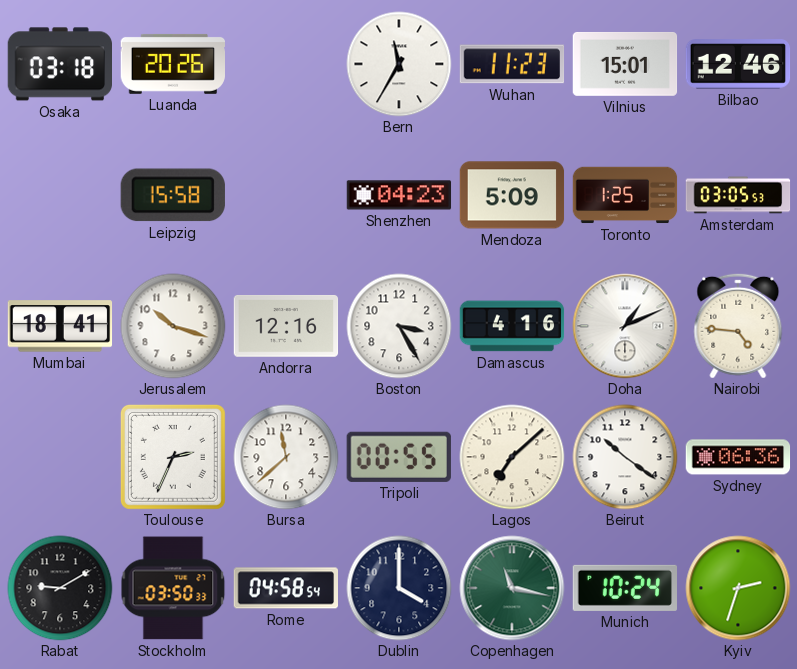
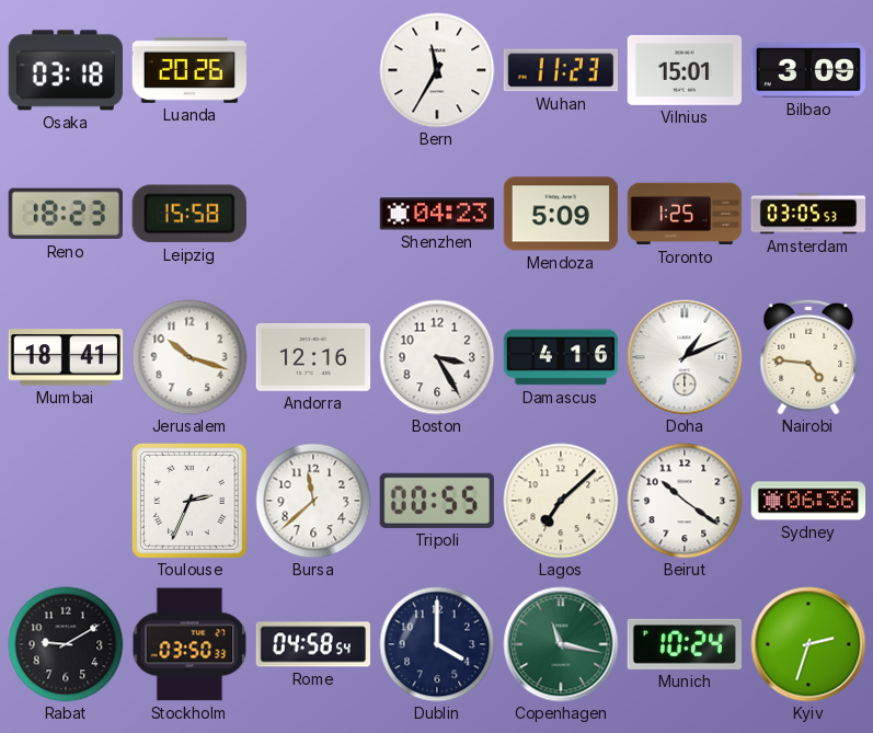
Bilbao: 12:46 -> 3:09
Reno: none -> 18:23
